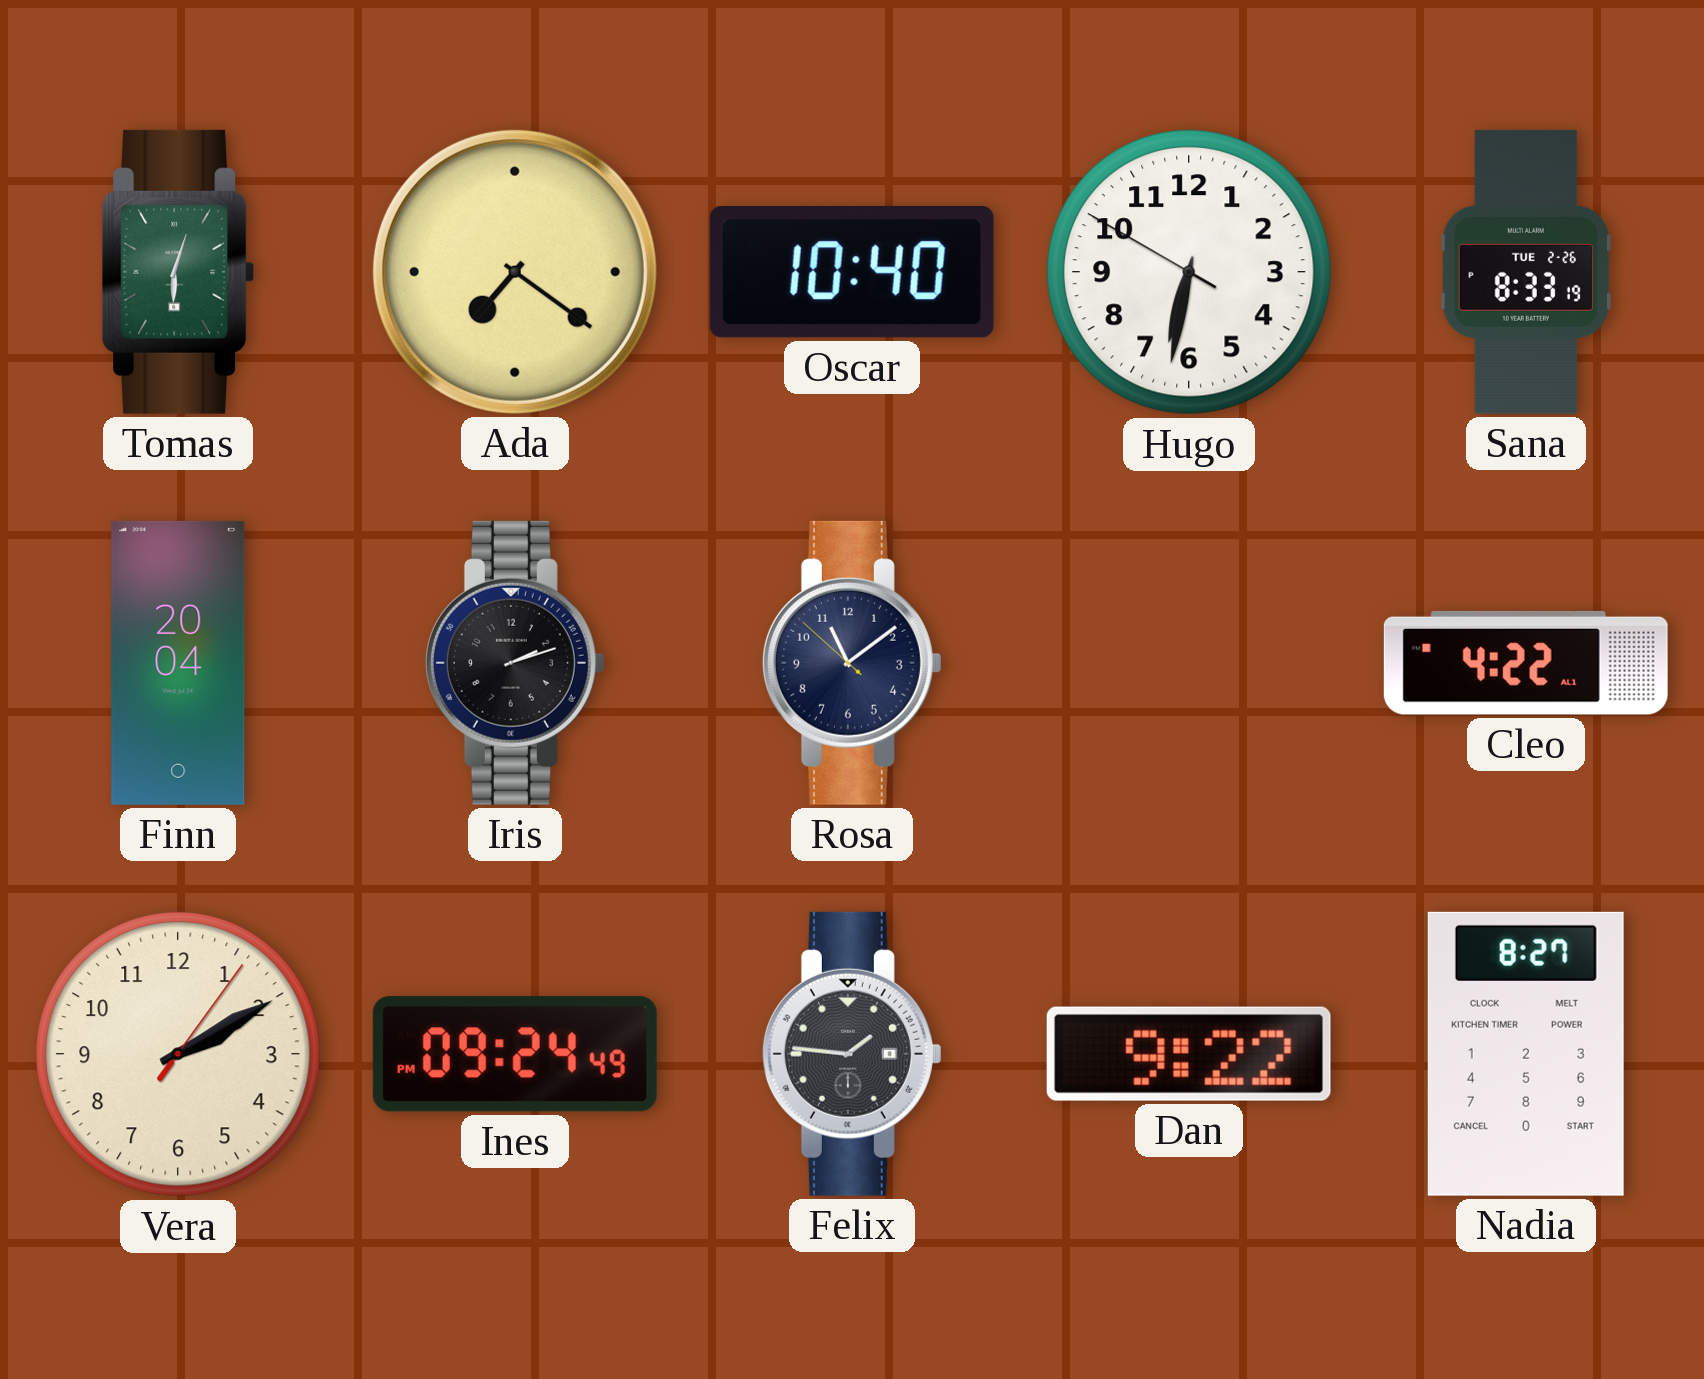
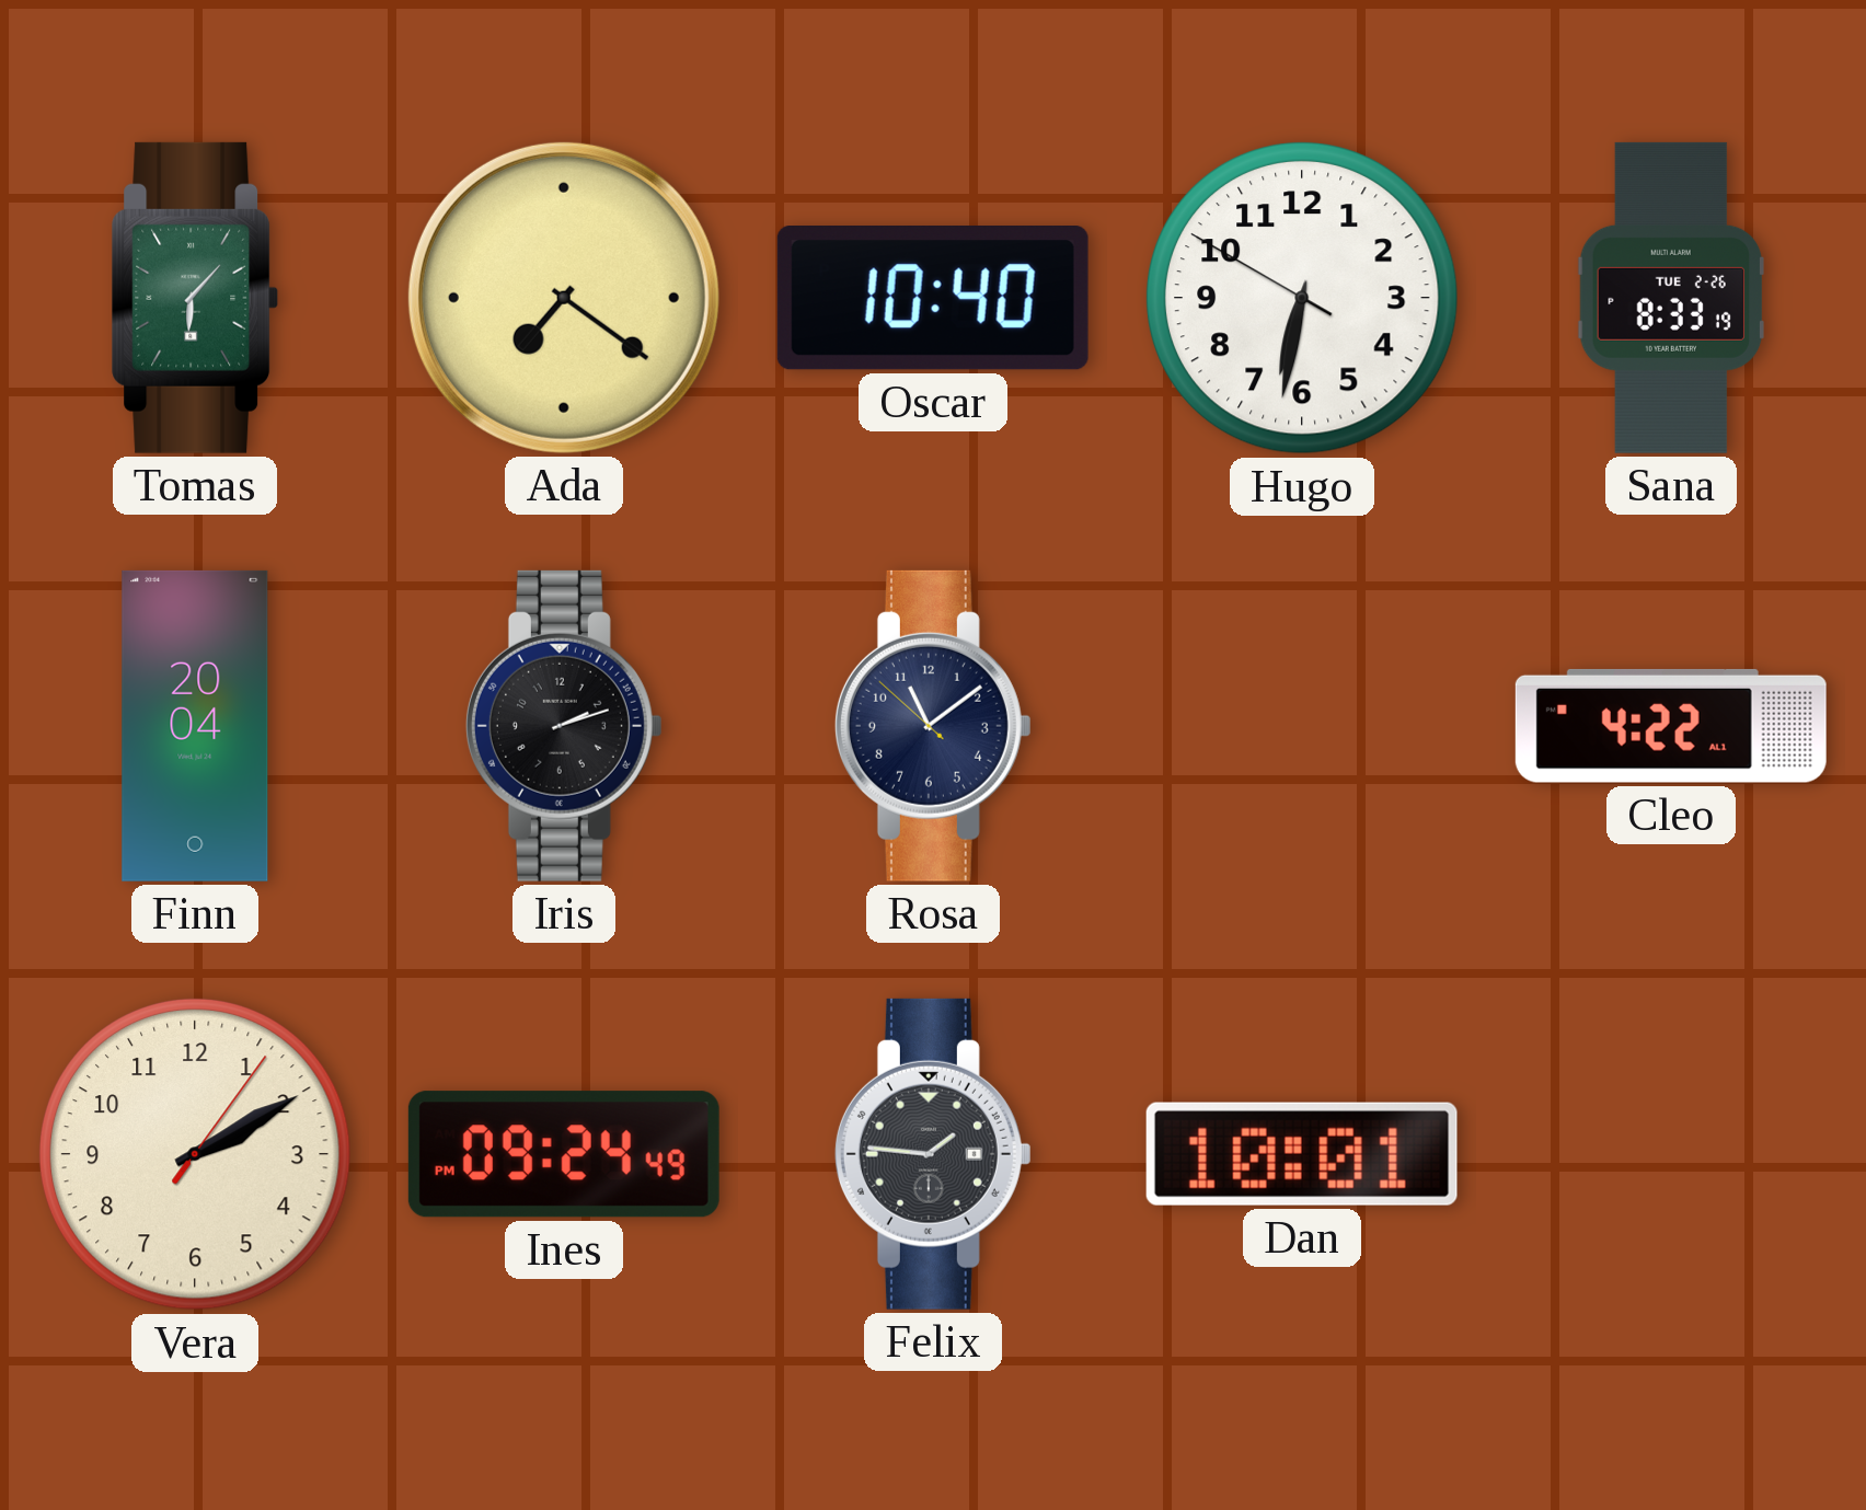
Tomas: 6:03 -> 6:07
Dan: 9:22 -> 10:01
Nadia: 8:27 -> none
